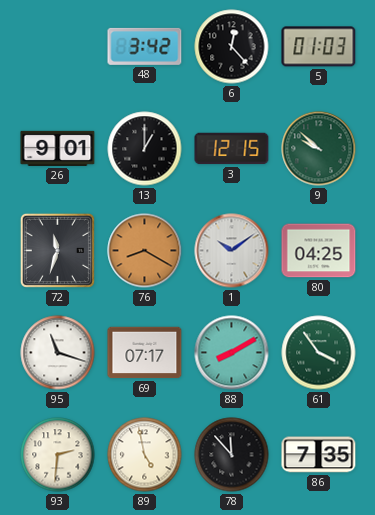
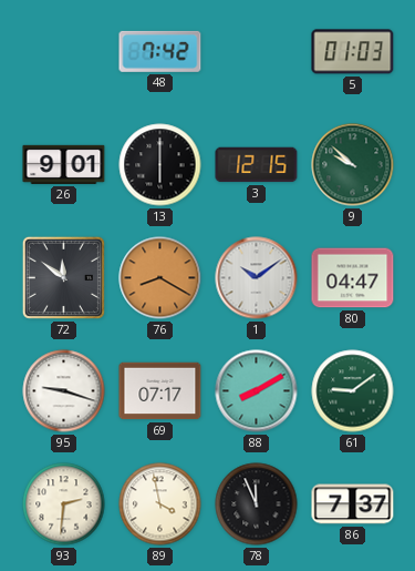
48: 3:42 -> 7:42
6: 12:23 -> none
13: 1:00 -> 6:00
72: 11:33 -> 11:51
80: 04:25 -> 04:47
95: 11:18 -> 9:18
61: 3:54 -> 9:09
89: 4:58 -> 3:58
78: 11:53 -> 11:56
86: 7:35 -> 7:37
